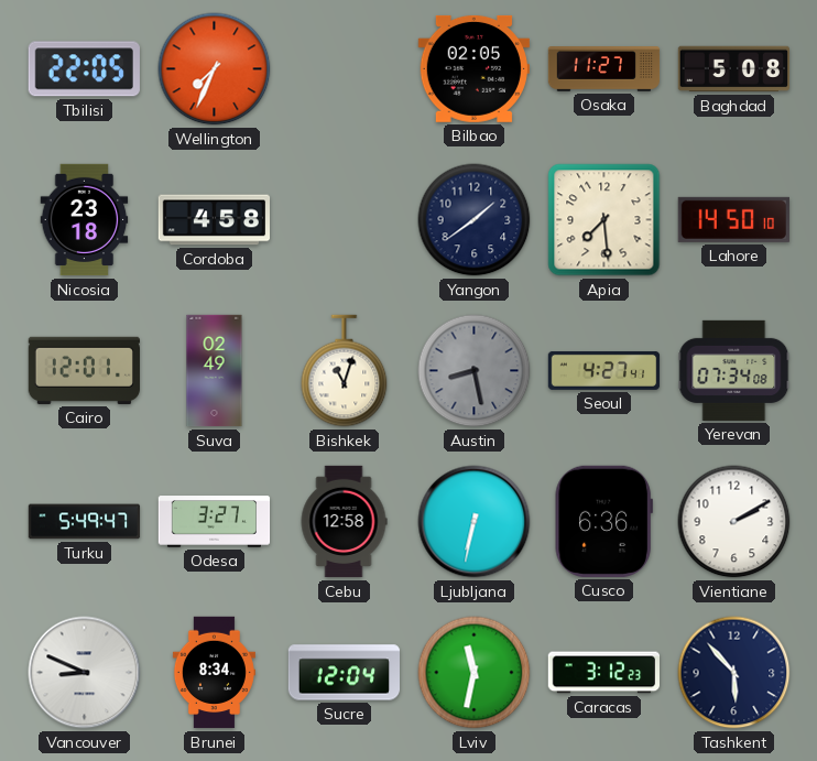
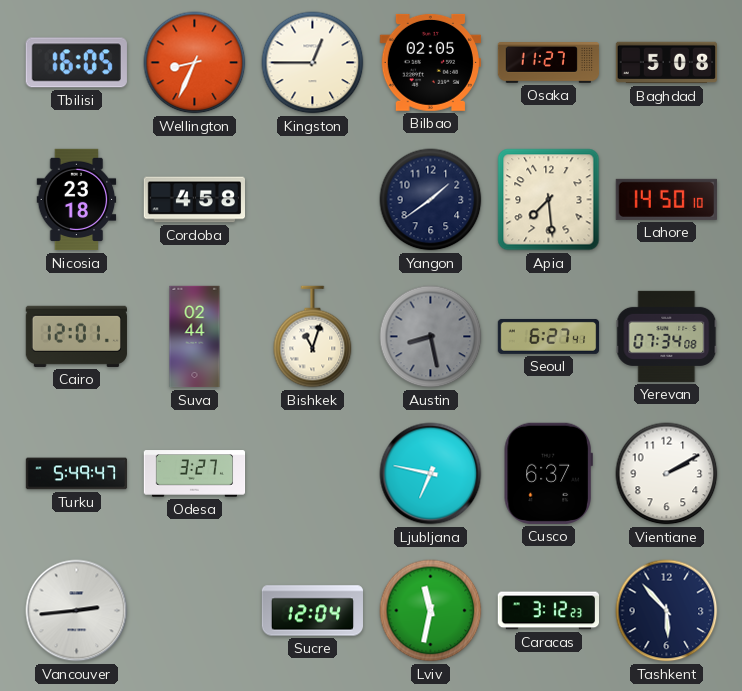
Tbilisi: 22:05 -> 16:05
Wellington: 7:34 -> 8:34
Kingston: none -> 12:45
Suva: 02:49 -> 02:44
Seoul: 4:27 -> 6:27
Cebu: 12:58 -> none
Ljubljana: 6:32 -> 6:47
Cusco: 6:36 -> 6:37
Vancouver: 8:49 -> 2:44
Brunei: 8:34 -> none
